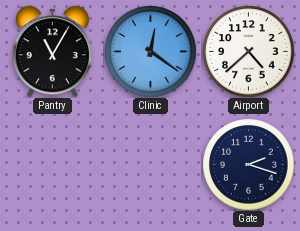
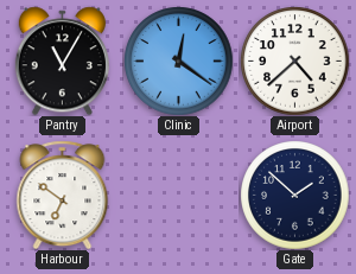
Harbour: none -> 6:51
Gate: 2:18 -> 1:52
